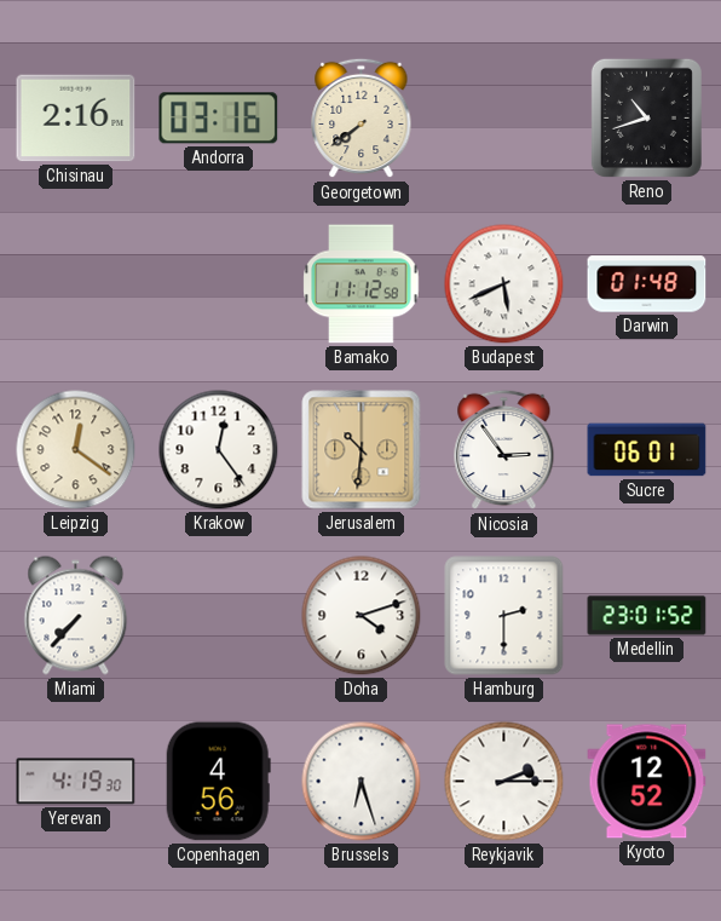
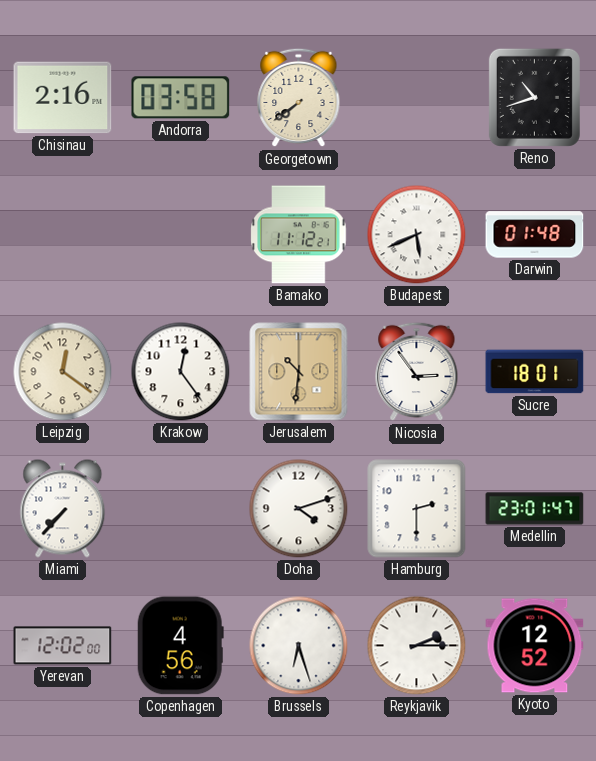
Andorra: 03:16 -> 03:58
Bamako: 11:12:58 -> 11:12:21
Sucre: 06:01 -> 18:01
Medellin: 23:01:52 -> 23:01:47
Yerevan: 4:19 -> 12:02
